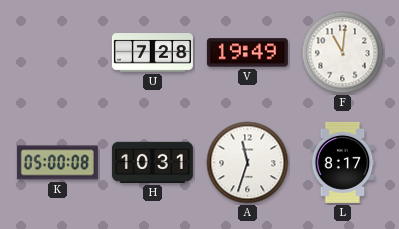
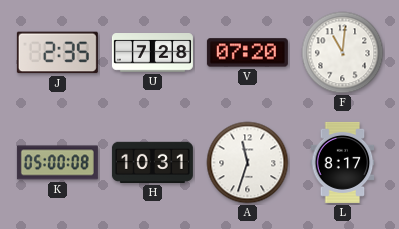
J: none -> 2:35
V: 19:49 -> 07:20
